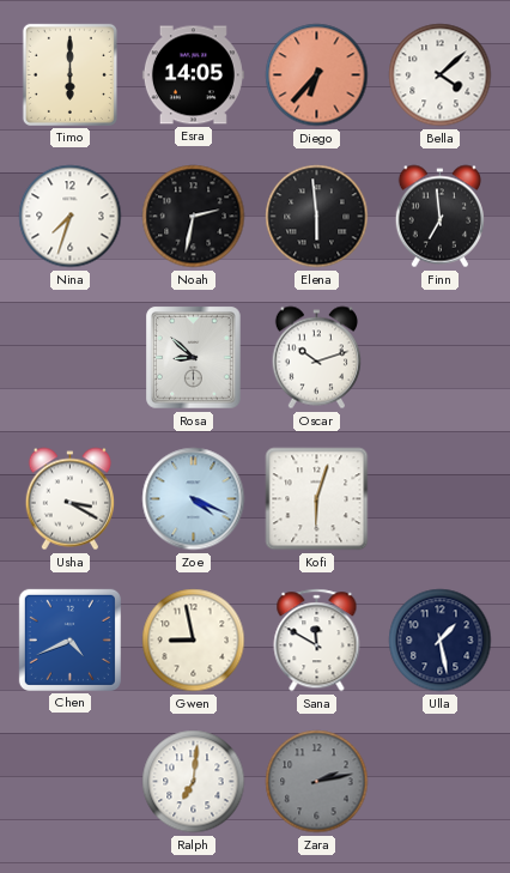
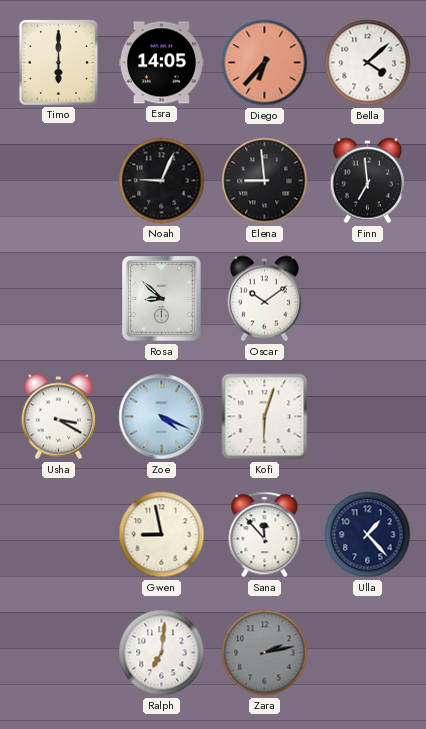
Nina: 7:33 -> none
Noah: 2:32 -> 9:04
Elena: 5:59 -> 8:59
Oscar: 10:12 -> 10:09
Chen: 4:41 -> none
Sana: 11:50 -> 11:53
Ulla: 1:28 -> 1:23
